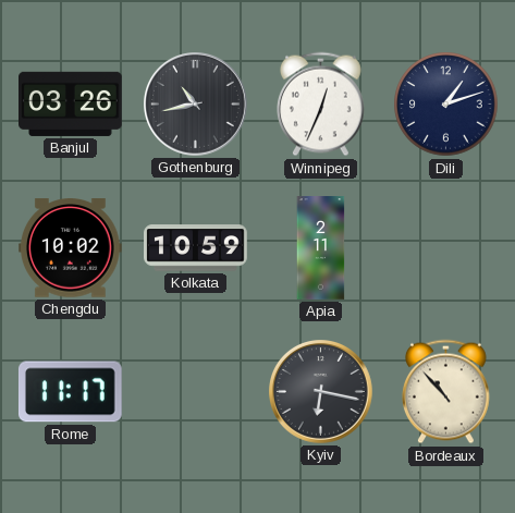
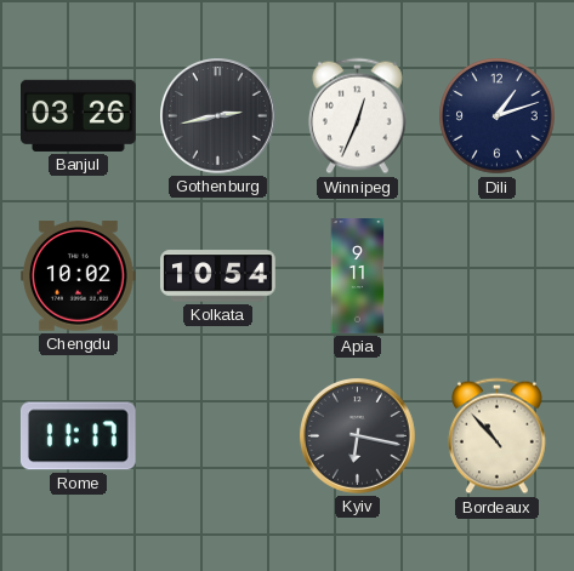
Gothenburg: 10:43 -> 2:43
Kolkata: 10:59 -> 10:54
Apia: 2:11 -> 9:11
